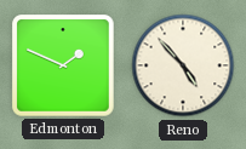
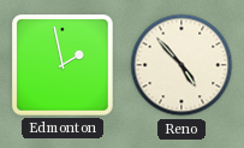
Edmonton: 1:49 -> 1:58
